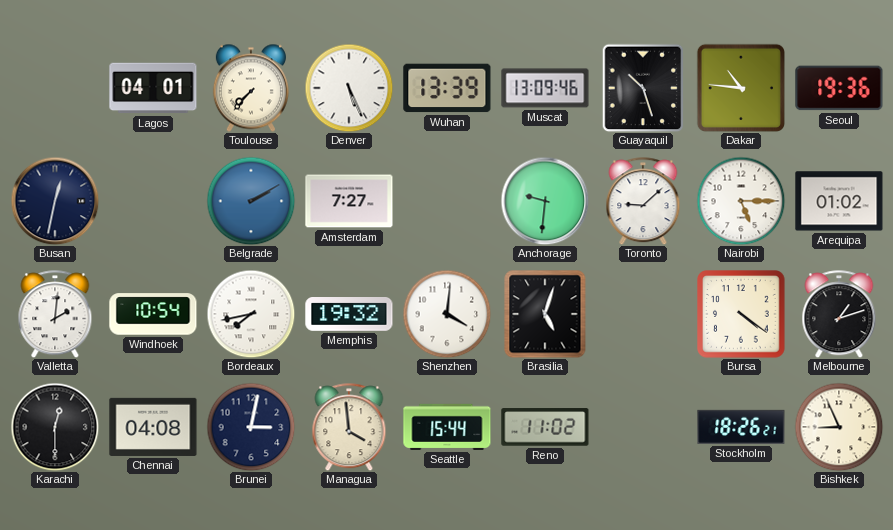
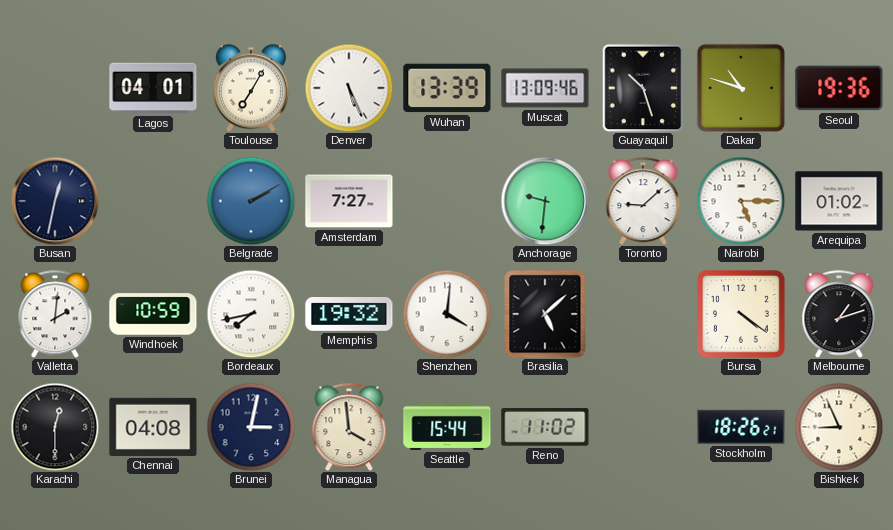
Toulouse: 7:37 -> 7:05
Dakar: 10:46 -> 10:48
Windhoek: 10:54 -> 10:59
Brasilia: 5:03 -> 5:08
